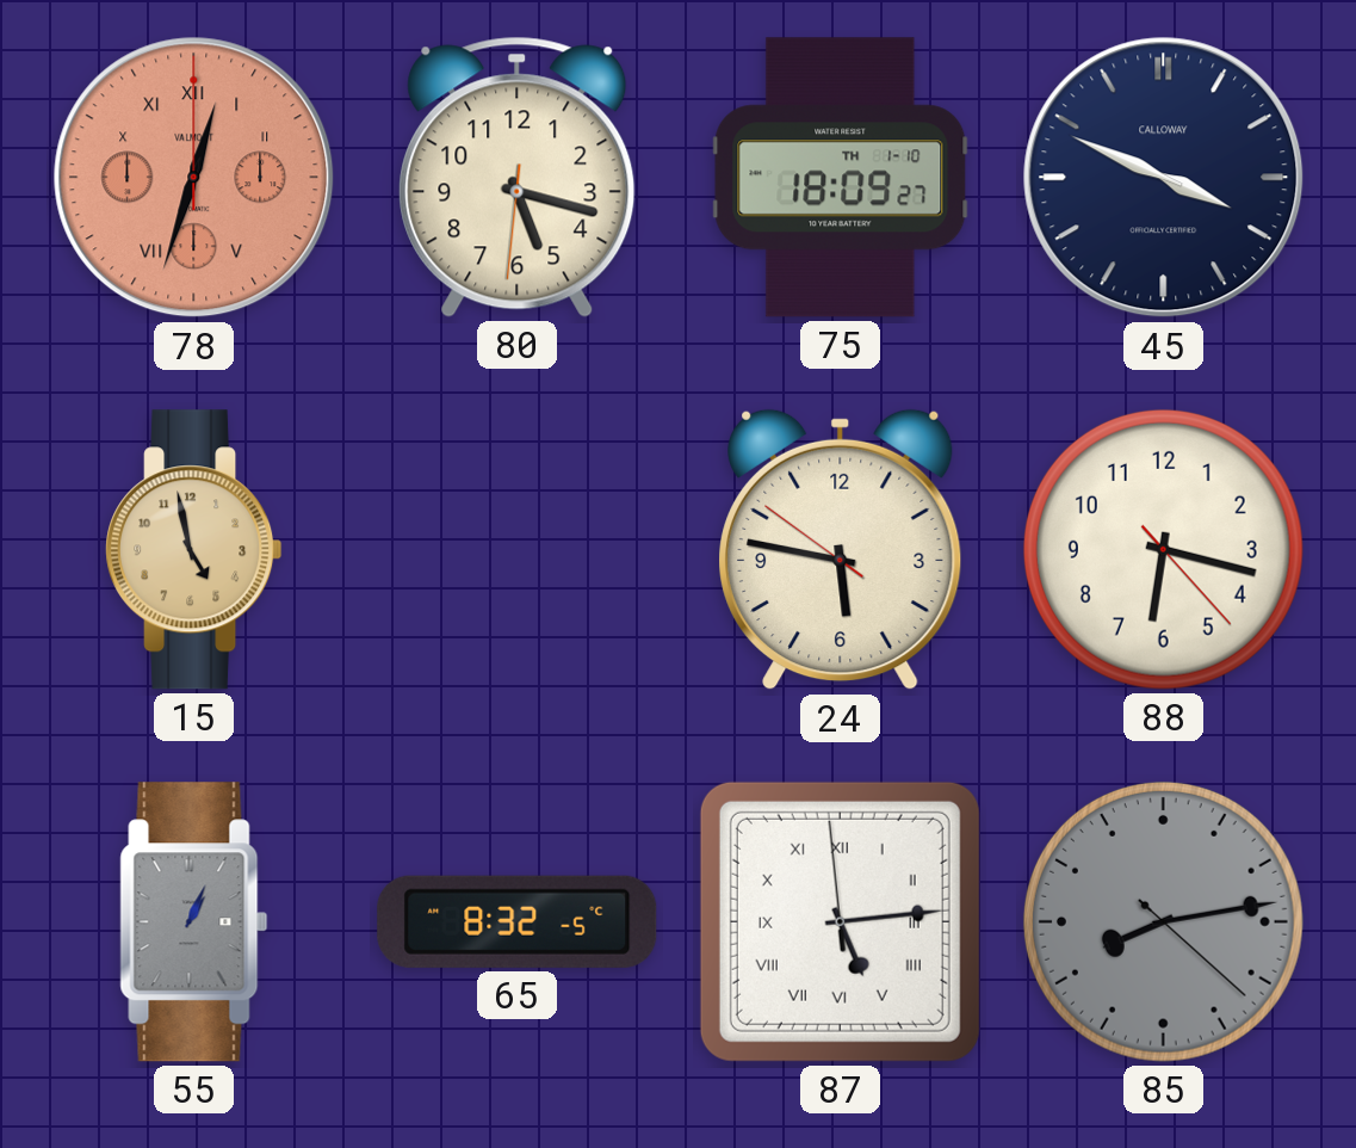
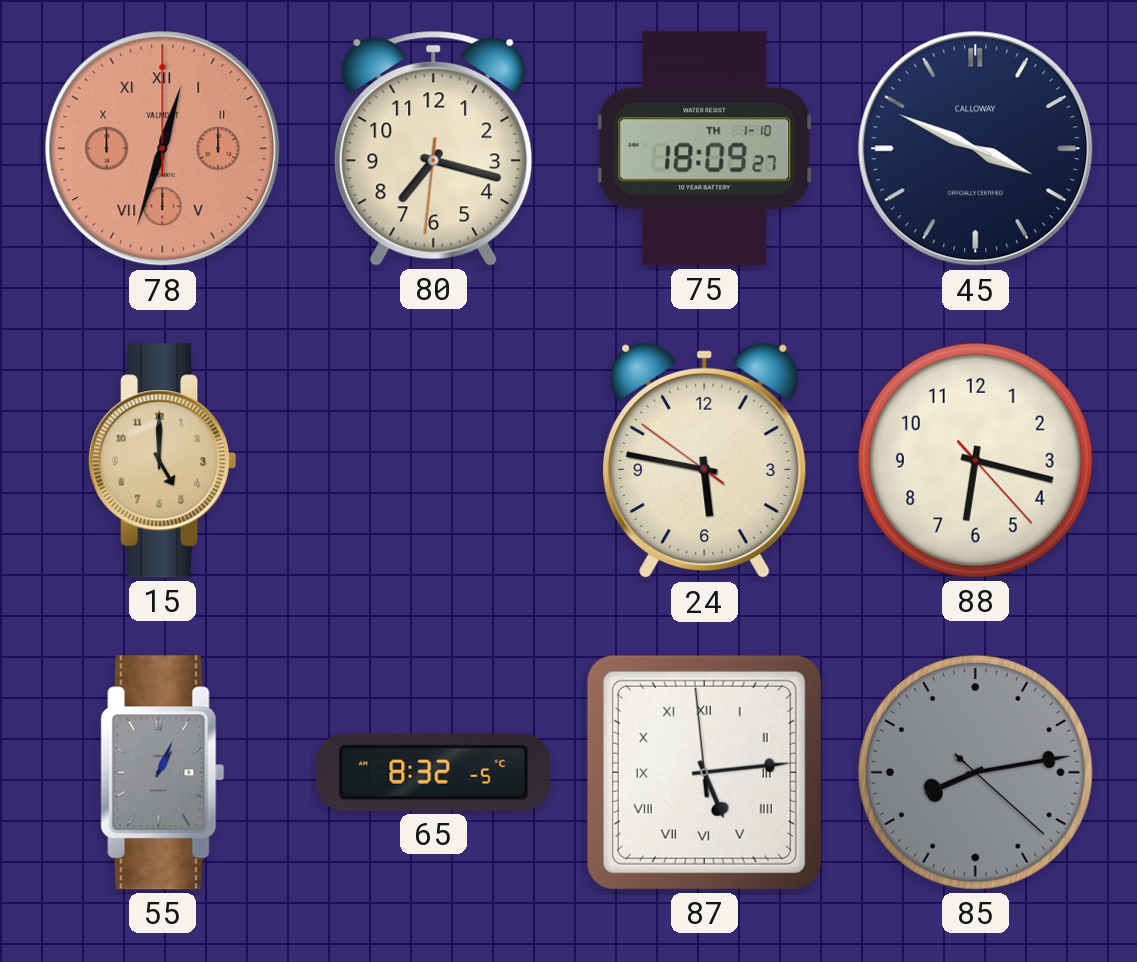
80: 5:17 -> 7:17
15: 4:58 -> 5:00
